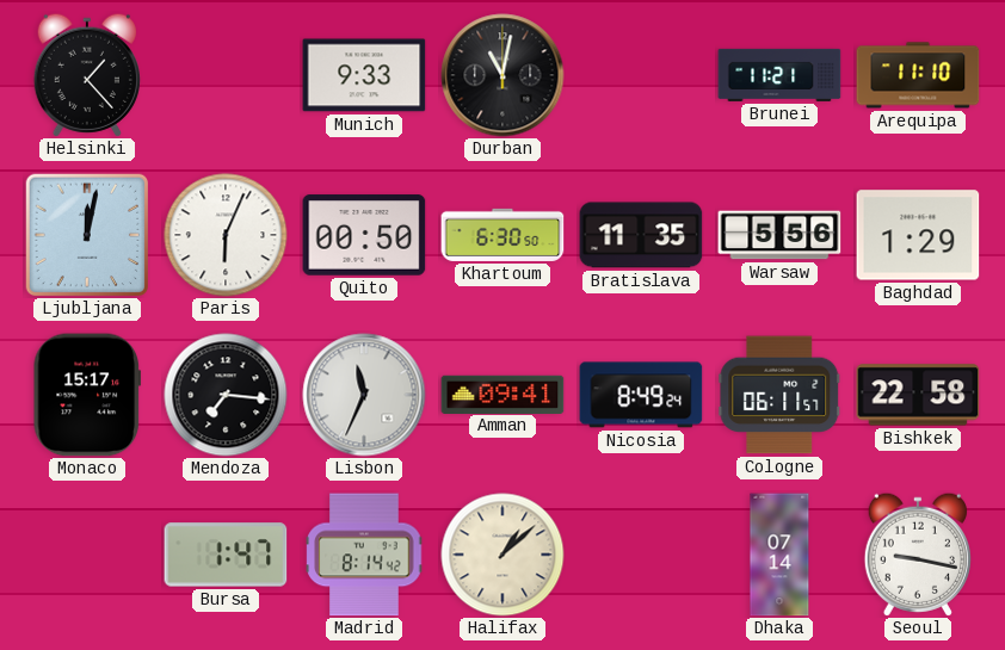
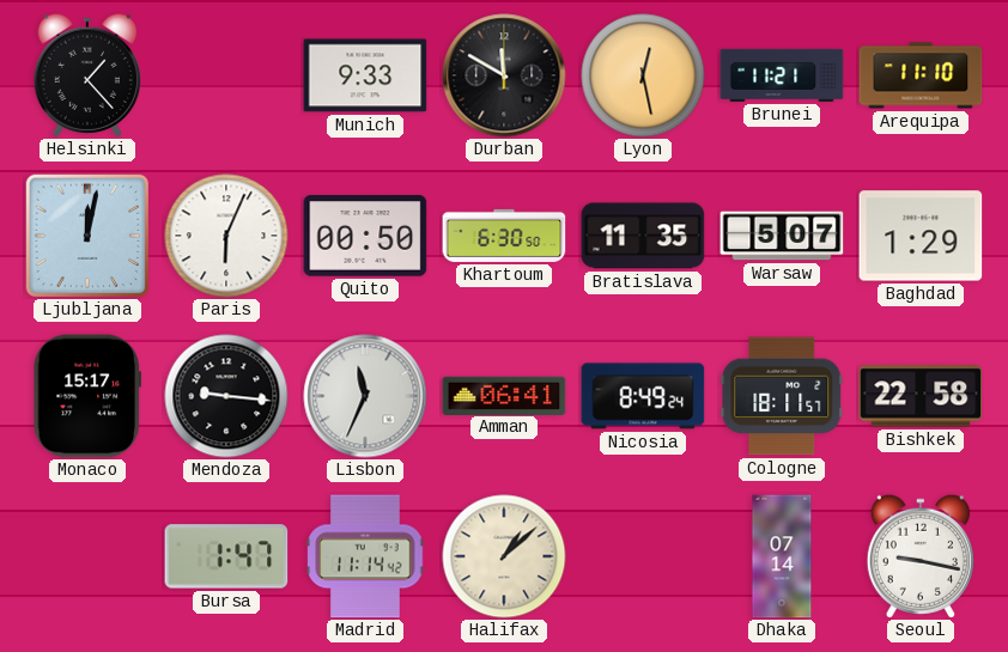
Durban: 11:02 -> 11:50
Lyon: none -> 12:28
Warsaw: 5:56 -> 5:07
Mendoza: 7:16 -> 9:16
Amman: 09:41 -> 06:41
Cologne: 06:11 -> 18:11
Madrid: 8:14 -> 11:14
